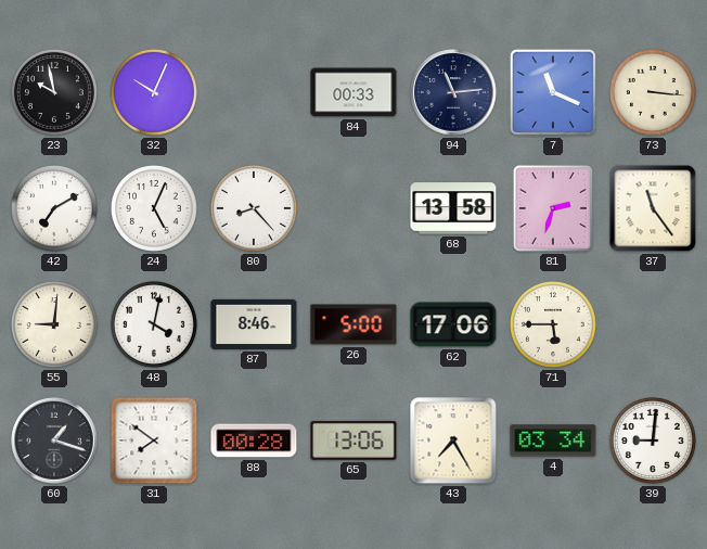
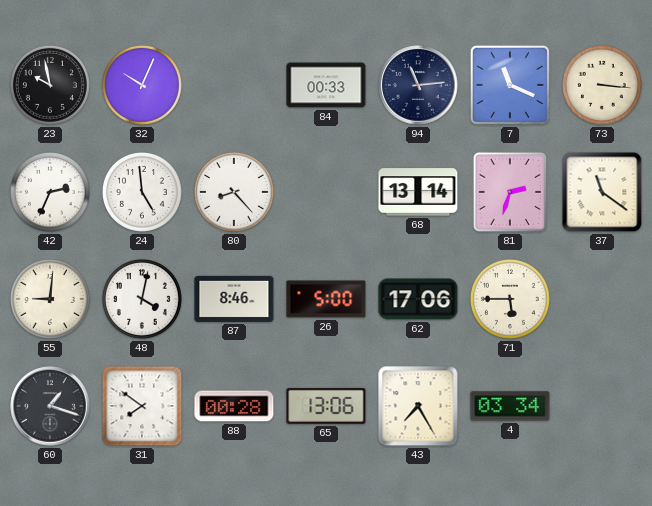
42: 7:10 -> 2:34
24: 5:04 -> 4:59
68: 13:58 -> 13:14
37: 11:24 -> 11:21
39: 9:01 -> none
